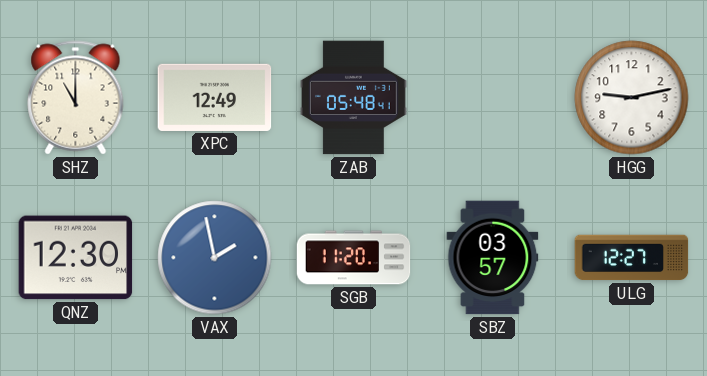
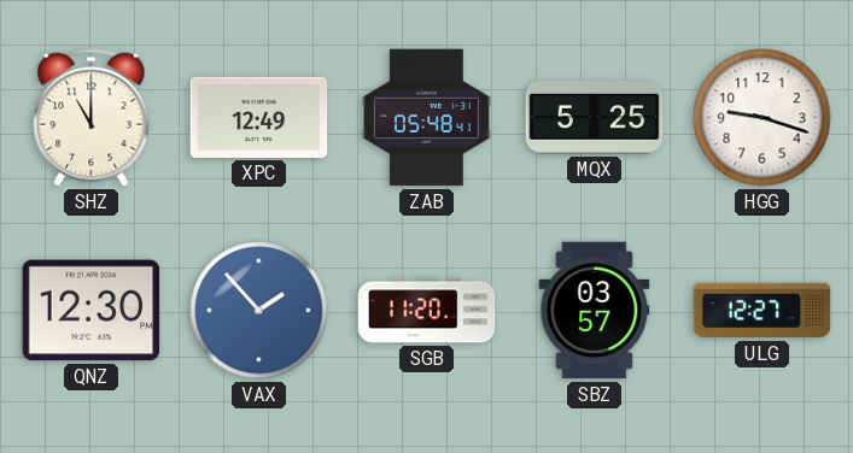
MQX: none -> 5:25
HGG: 9:13 -> 9:18
VAX: 1:58 -> 1:53
